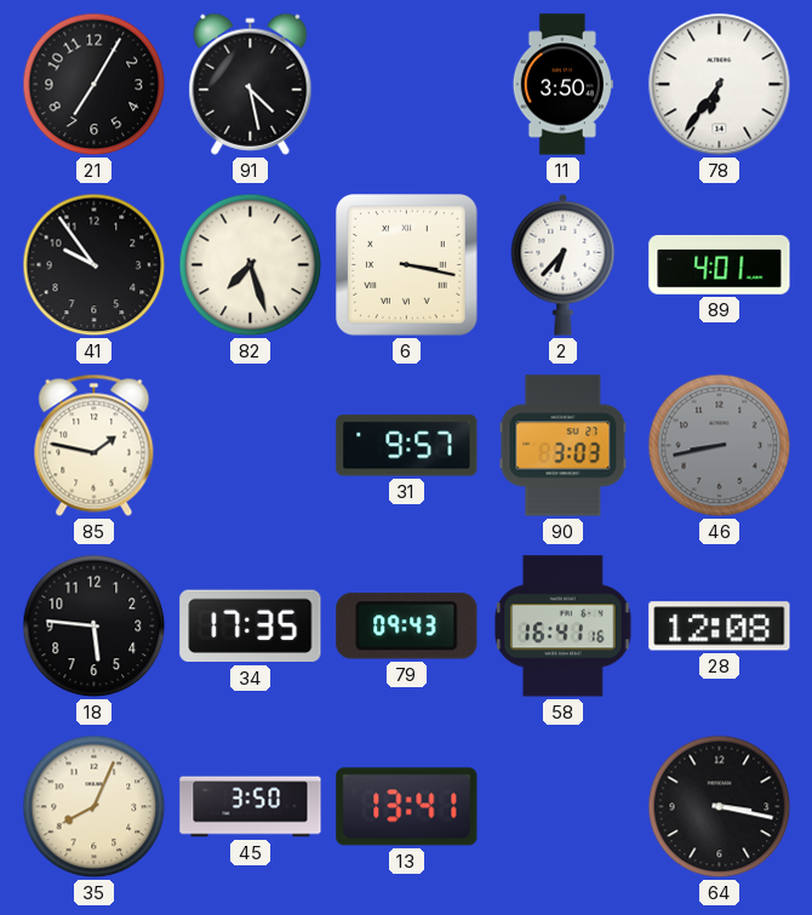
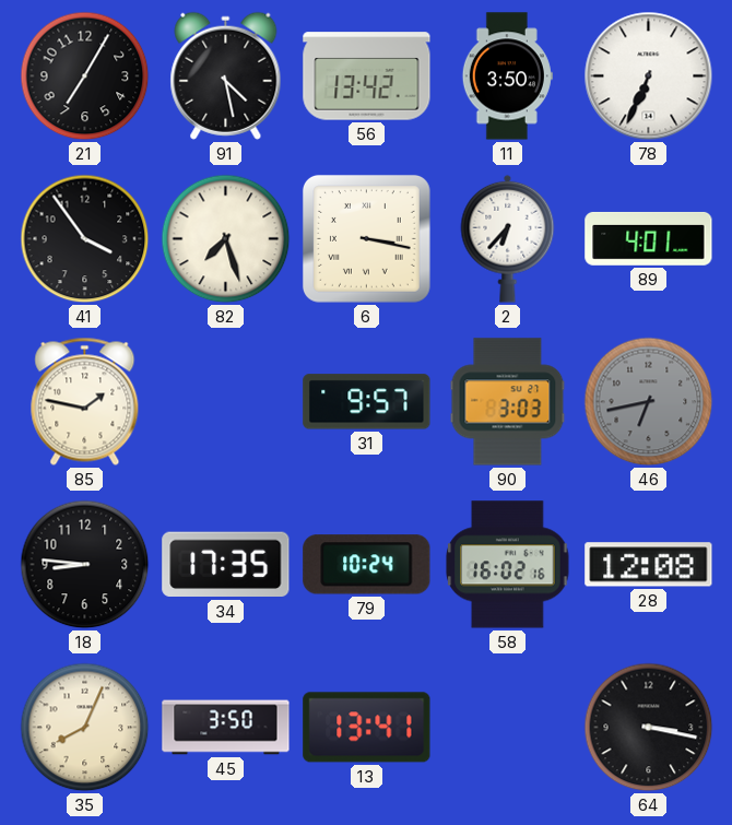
56: none -> 13:42
78: 6:36 -> 6:34
41: 9:54 -> 3:54
46: 8:43 -> 6:43
18: 5:46 -> 8:46
79: 09:43 -> 10:24
58: 16:41 -> 16:02
